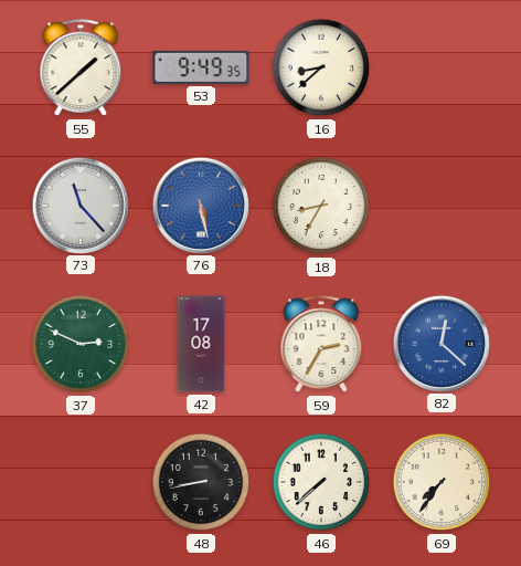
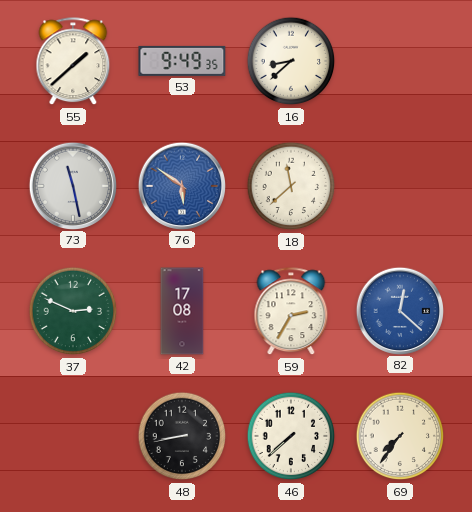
73: 11:23 -> 11:28
76: 5:28 -> 5:51
18: 8:35 -> 11:38
